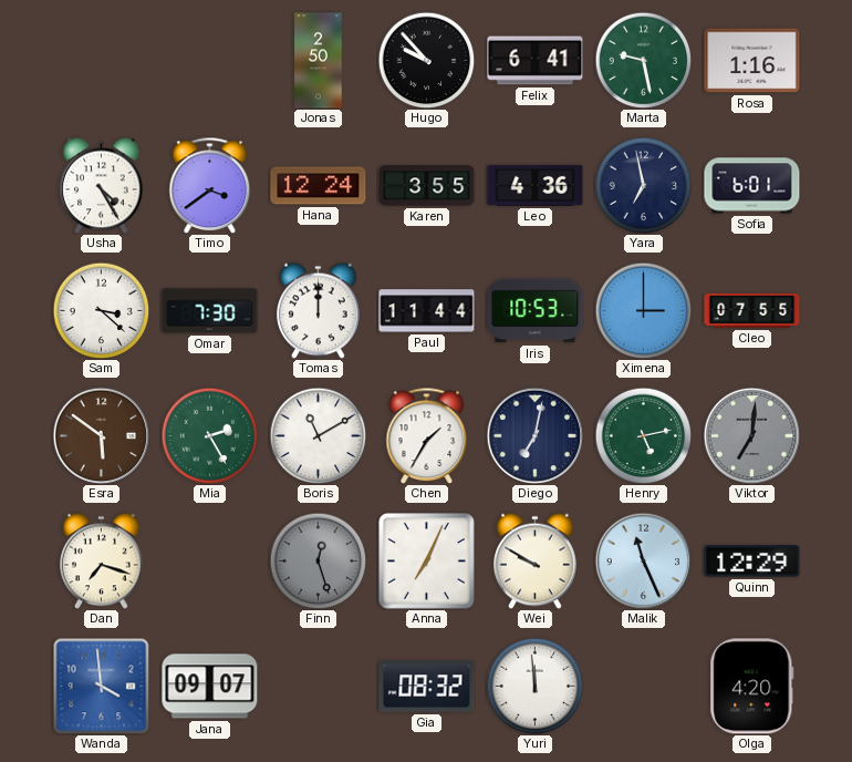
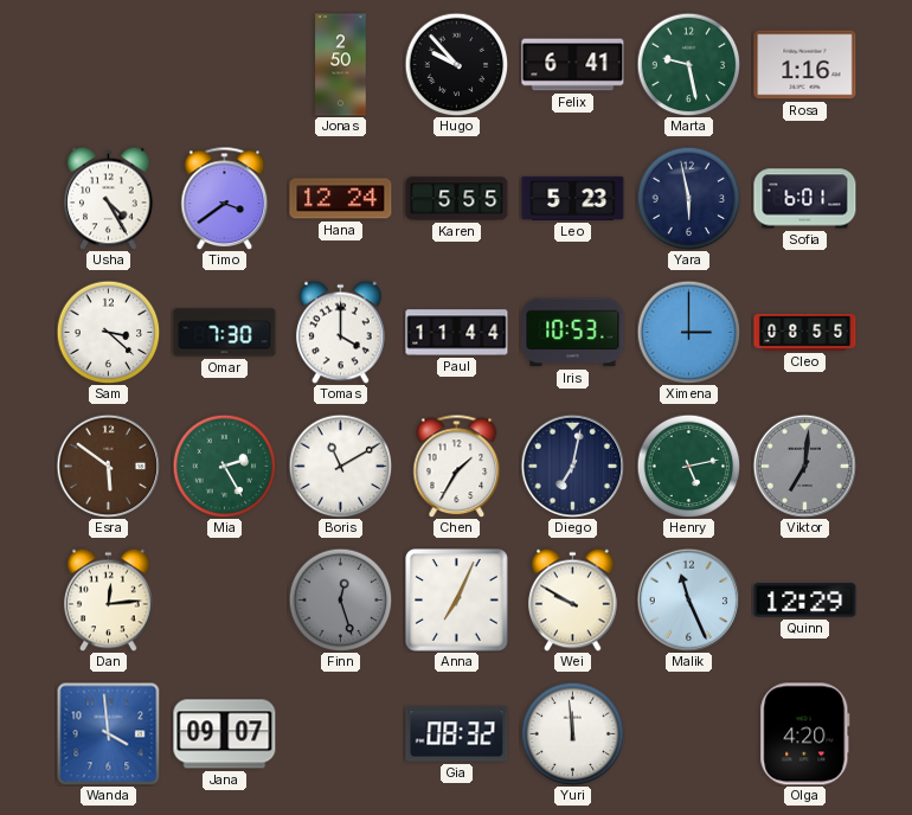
Karen: 3:55 -> 5:55
Leo: 4:36 -> 5:23
Yara: 6:58 -> 5:58
Tomas: 12:00 -> 4:00
Cleo: 07:55 -> 08:55
Dan: 7:18 -> 12:14
